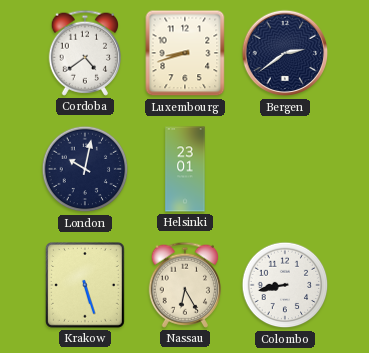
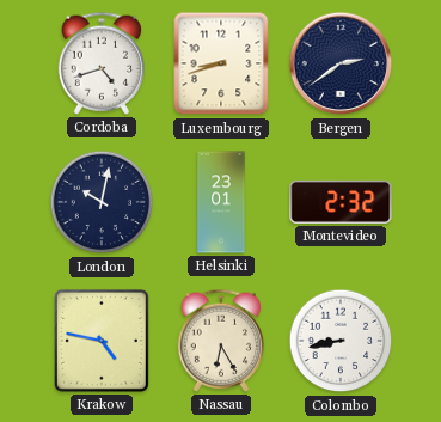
Cordoba: 4:39 -> 4:42
Montevideo: none -> 2:32
Krakow: 5:27 -> 4:47
